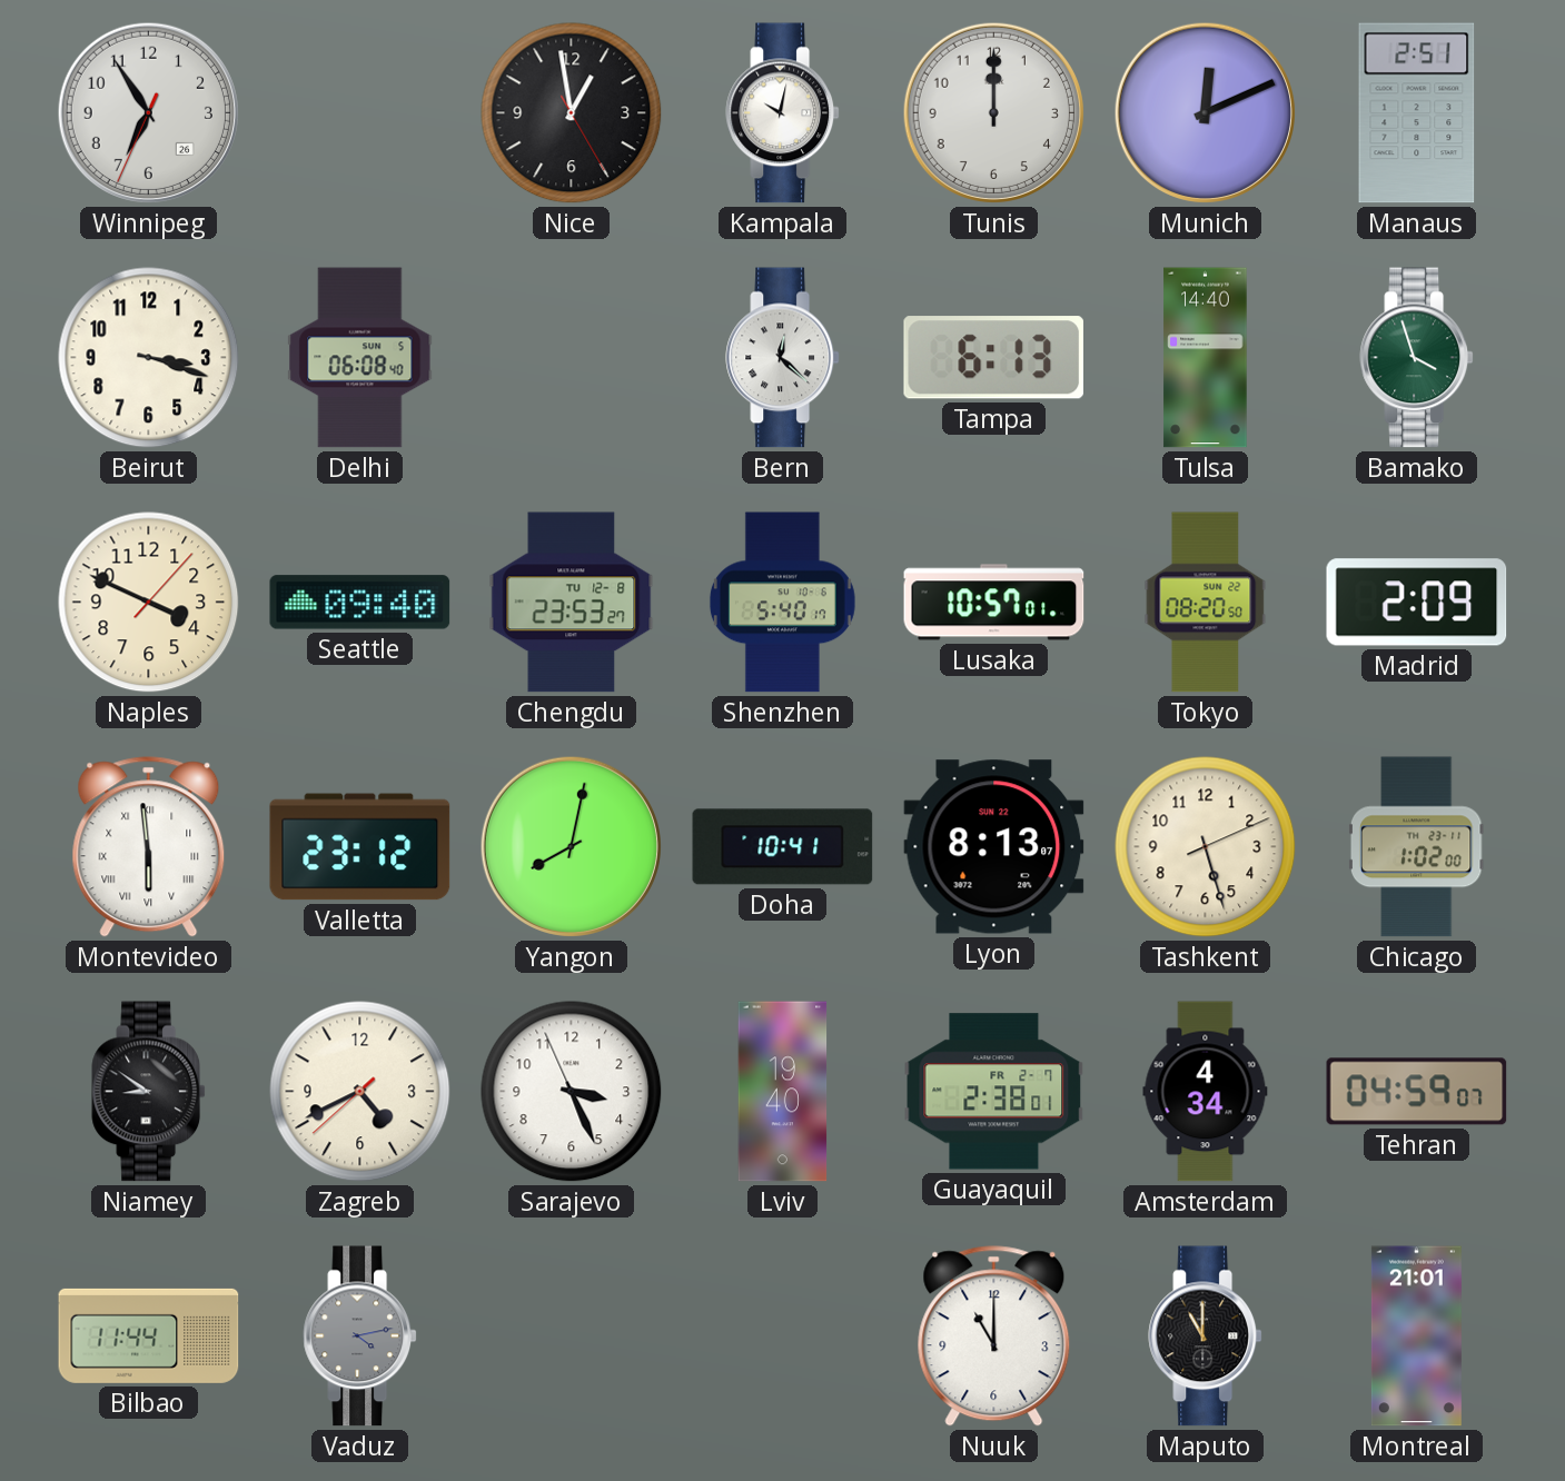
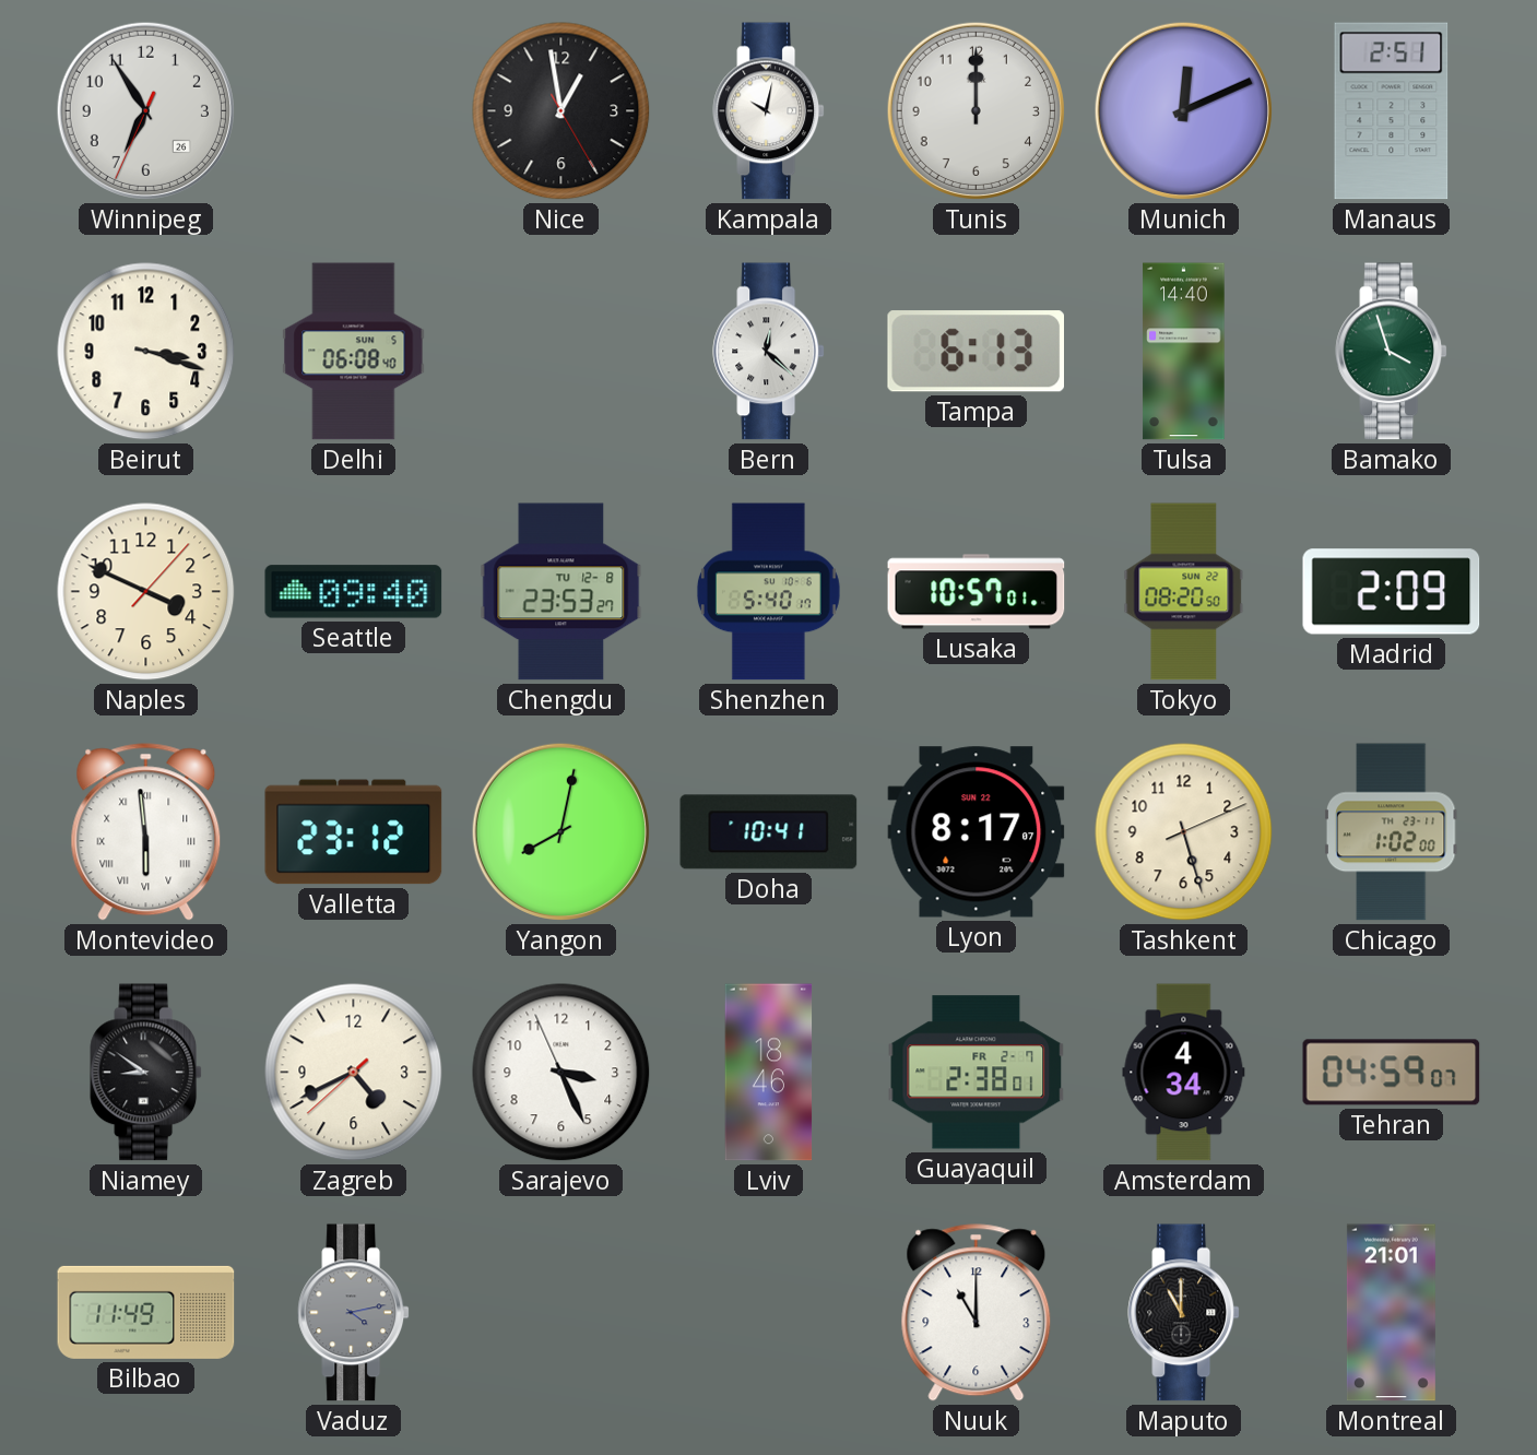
Lyon: 8:13 -> 8:17
Lviv: 19:40 -> 18:46
Bilbao: 11:44 -> 11:49
